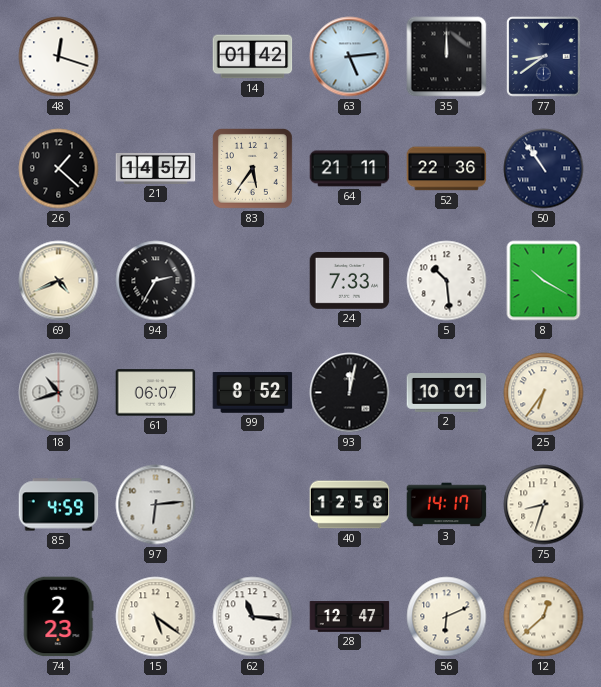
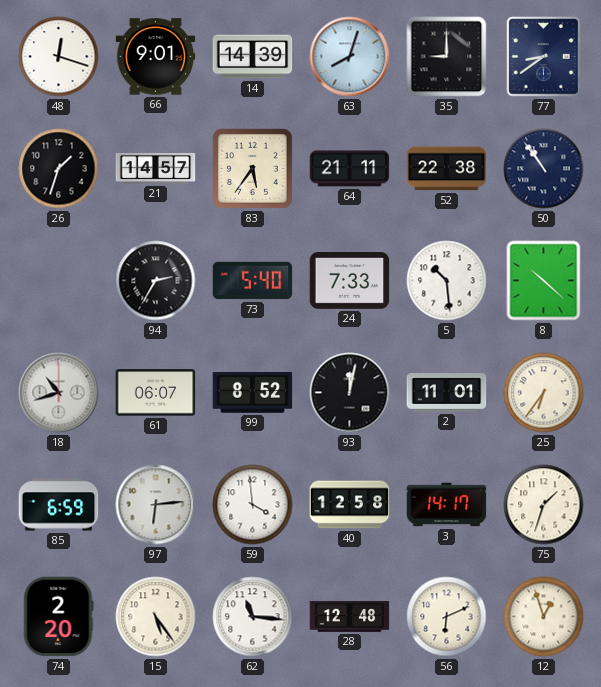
66: none -> 9:01
14: 01:42 -> 14:39
63: 5:14 -> 8:03
35: 12:00 -> 9:00
26: 1:22 -> 1:33
52: 22:36 -> 22:38
69: 4:41 -> none
73: none -> 5:40
8: 10:20 -> 10:22
2: 10:01 -> 11:01
85: 4:59 -> 6:59
59: none -> 3:59
75: 8:33 -> 1:33
74: 2:23 -> 2:20
15: 5:21 -> 5:24
28: 12:47 -> 12:48
12: 12:38 -> 12:57
